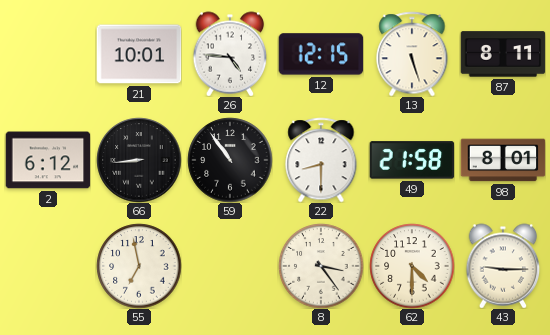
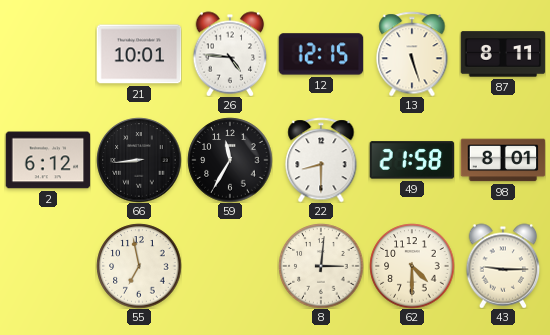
59: 10:54 -> 11:35
8: 3:24 -> 3:01
